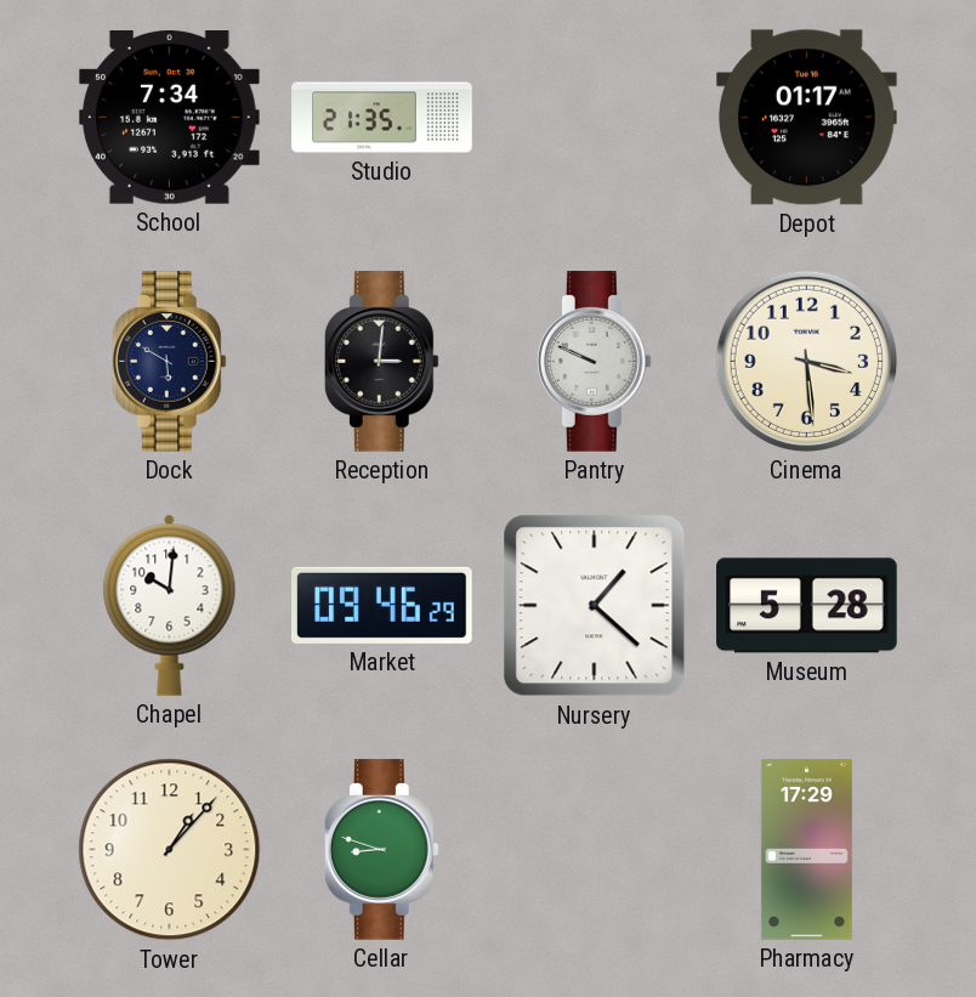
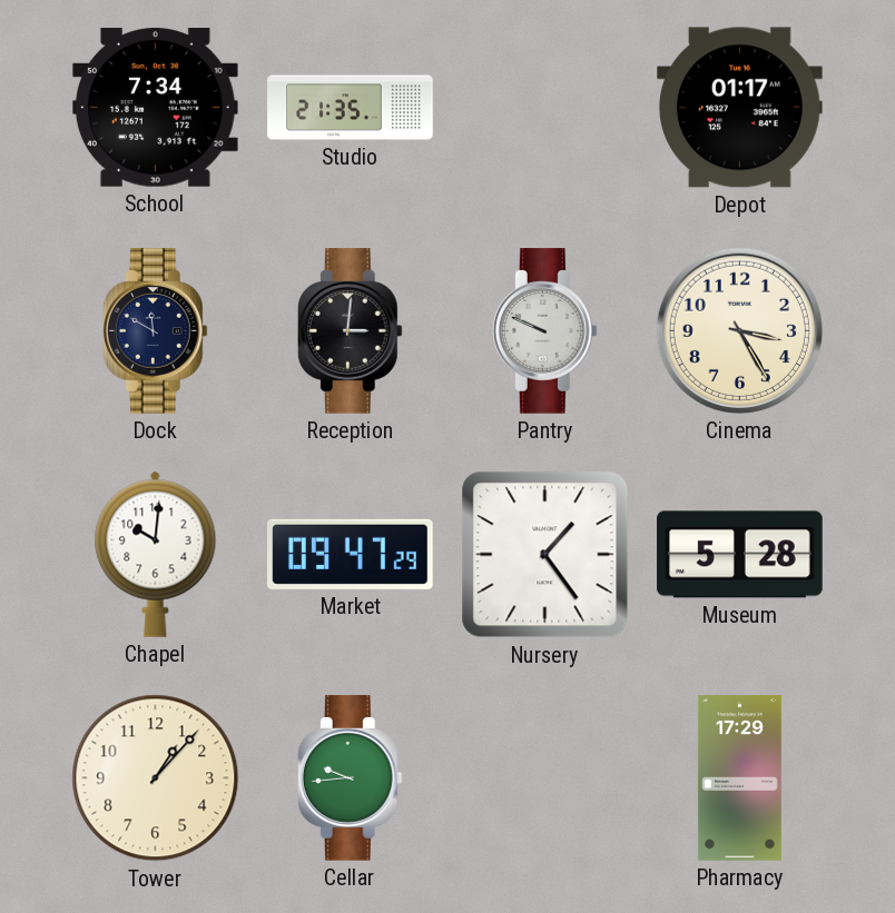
Dock: 5:50 -> 11:50
Cinema: 3:29 -> 3:25
Market: 09:46 -> 09:47
Nursery: 1:22 -> 1:24
Cellar: 8:48 -> 9:44
